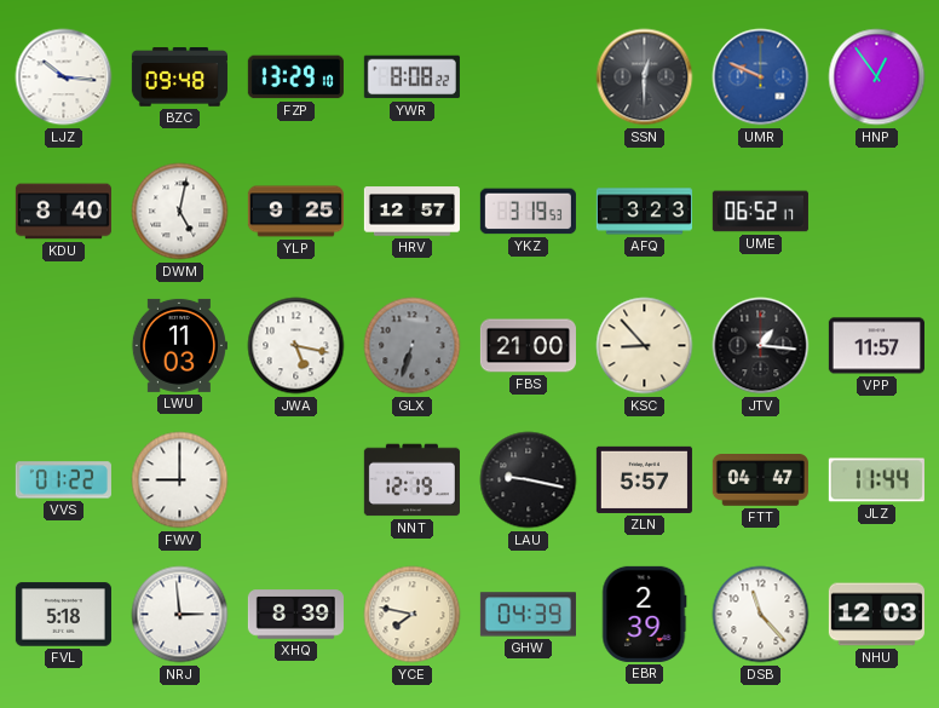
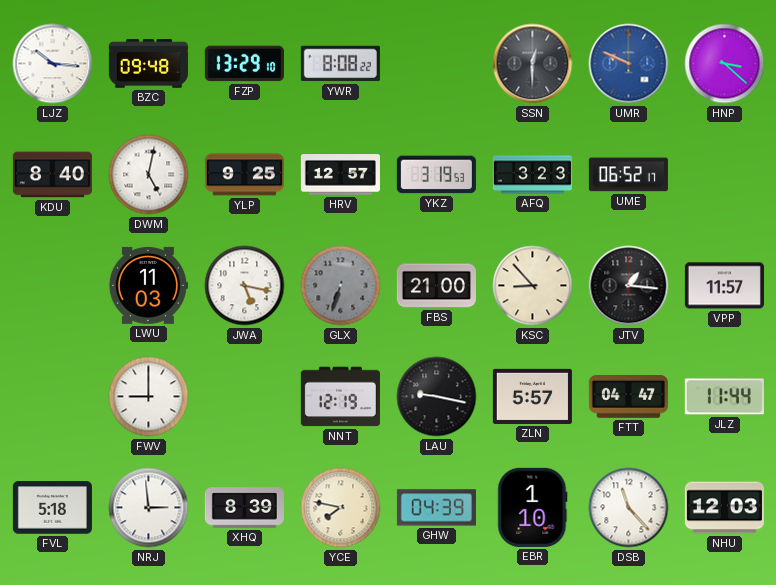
HNP: 12:54 -> 3:22
VVS: 01:22 -> none
EBR: 2:39 -> 1:10
